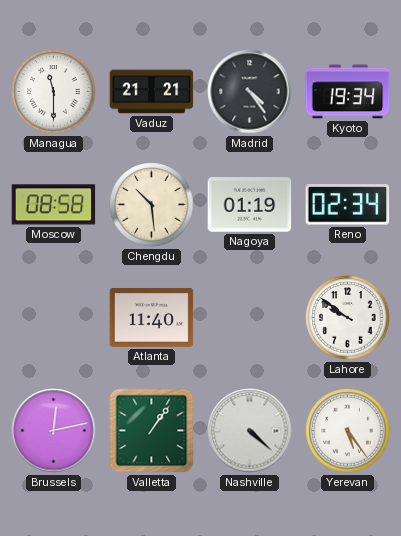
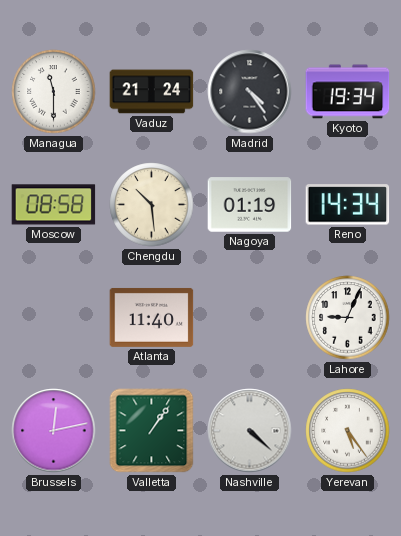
Vaduz: 21:21 -> 21:24
Reno: 02:34 -> 14:34
Lahore: 9:51 -> 9:04
